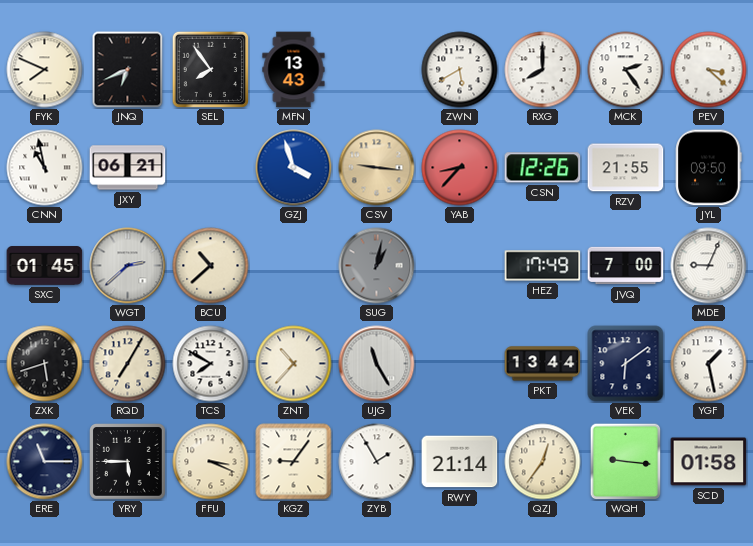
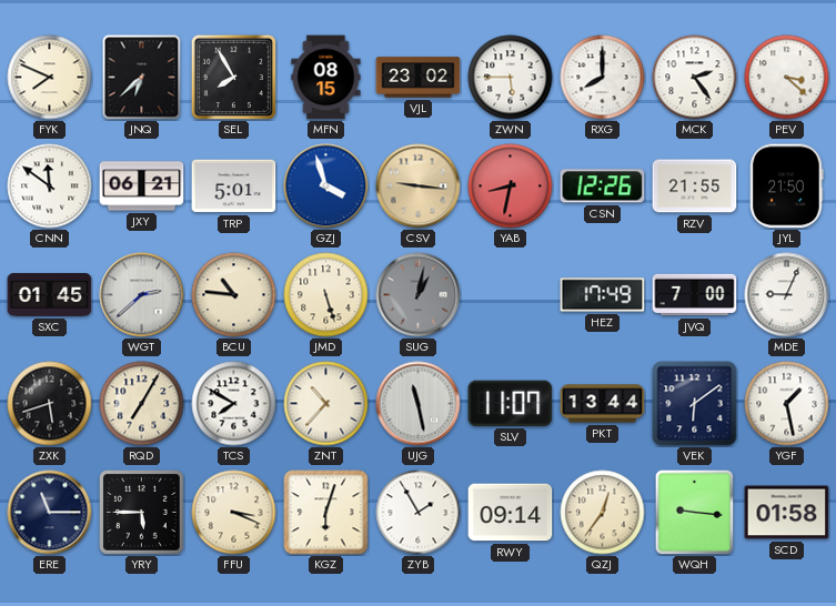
JNQ: 6:41 -> 6:38
SEL: 7:54 -> 7:55
MFN: 13:43 -> 08:15
VJL: none -> 23:02
ZWN: 5:40 -> 5:45
CNN: 10:58 -> 11:51
TRP: none -> 5:01
YAB: 8:37 -> 8:32
JYL: 09:50 -> 21:50
BCU: 10:38 -> 10:46
JMD: none -> 5:27
UJG: 11:25 -> 11:28
SLV: none -> 11:07
KGZ: 9:06 -> 6:03
RWY: 21:14 -> 09:14
